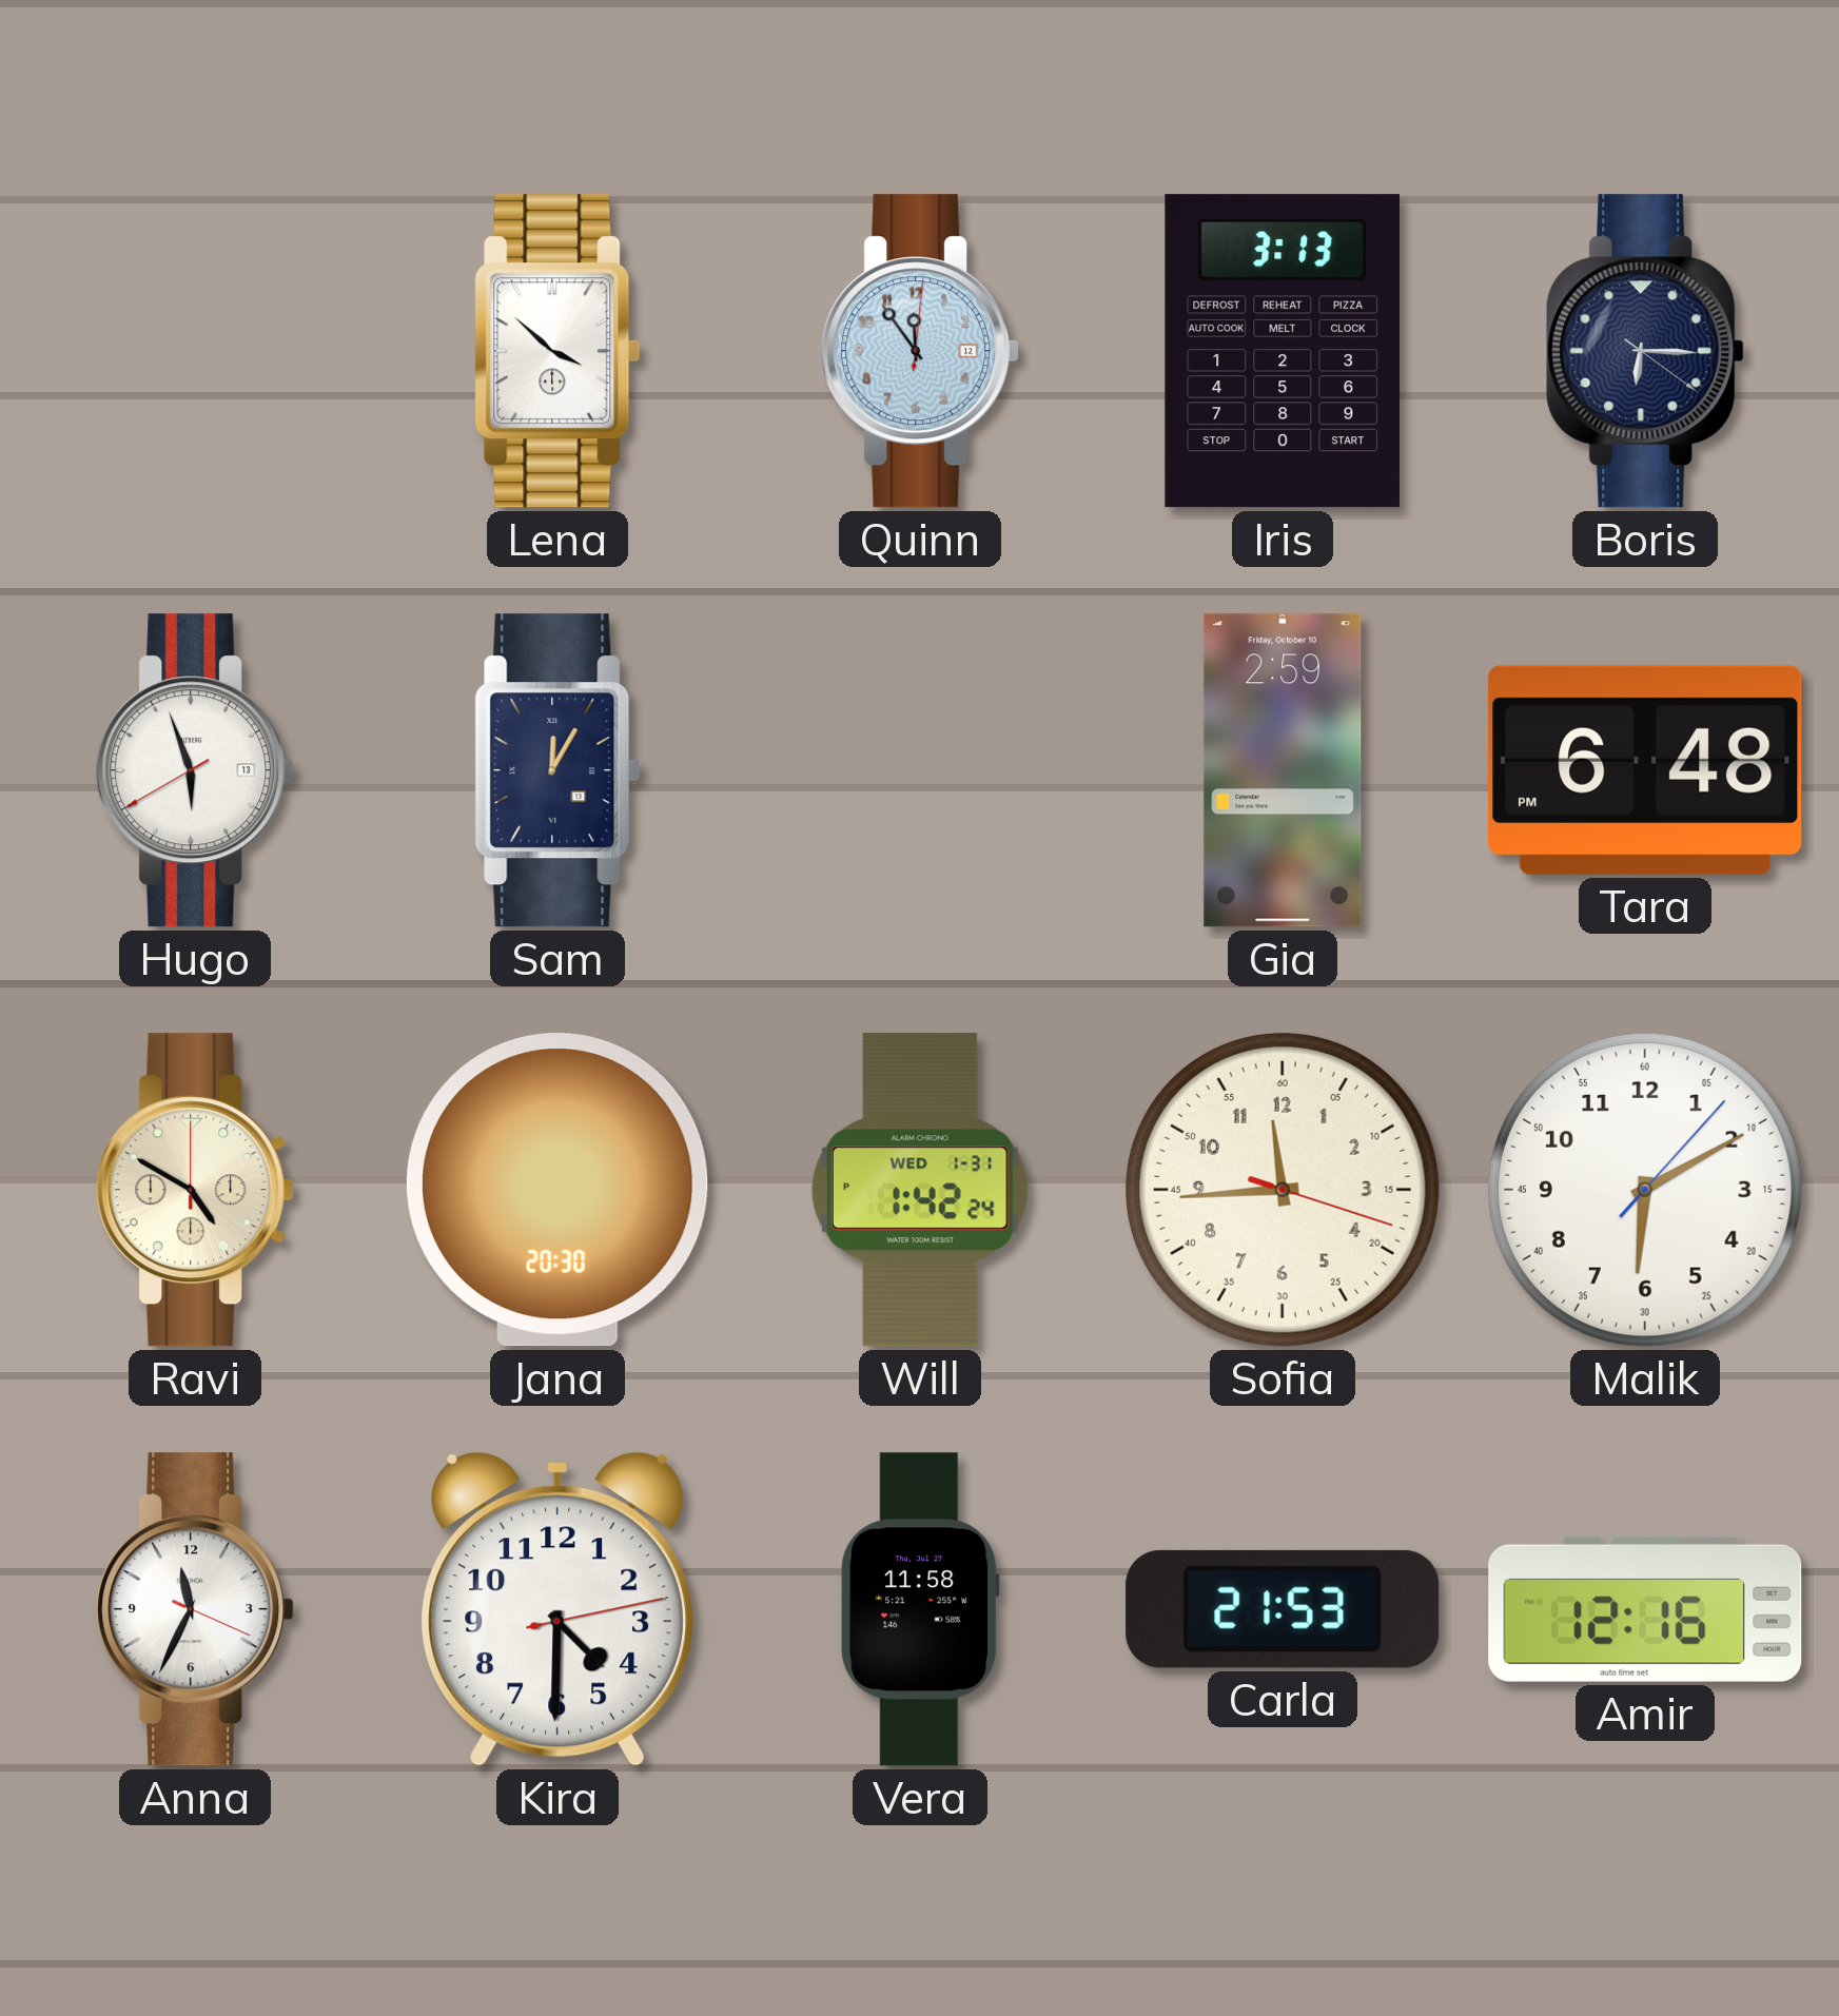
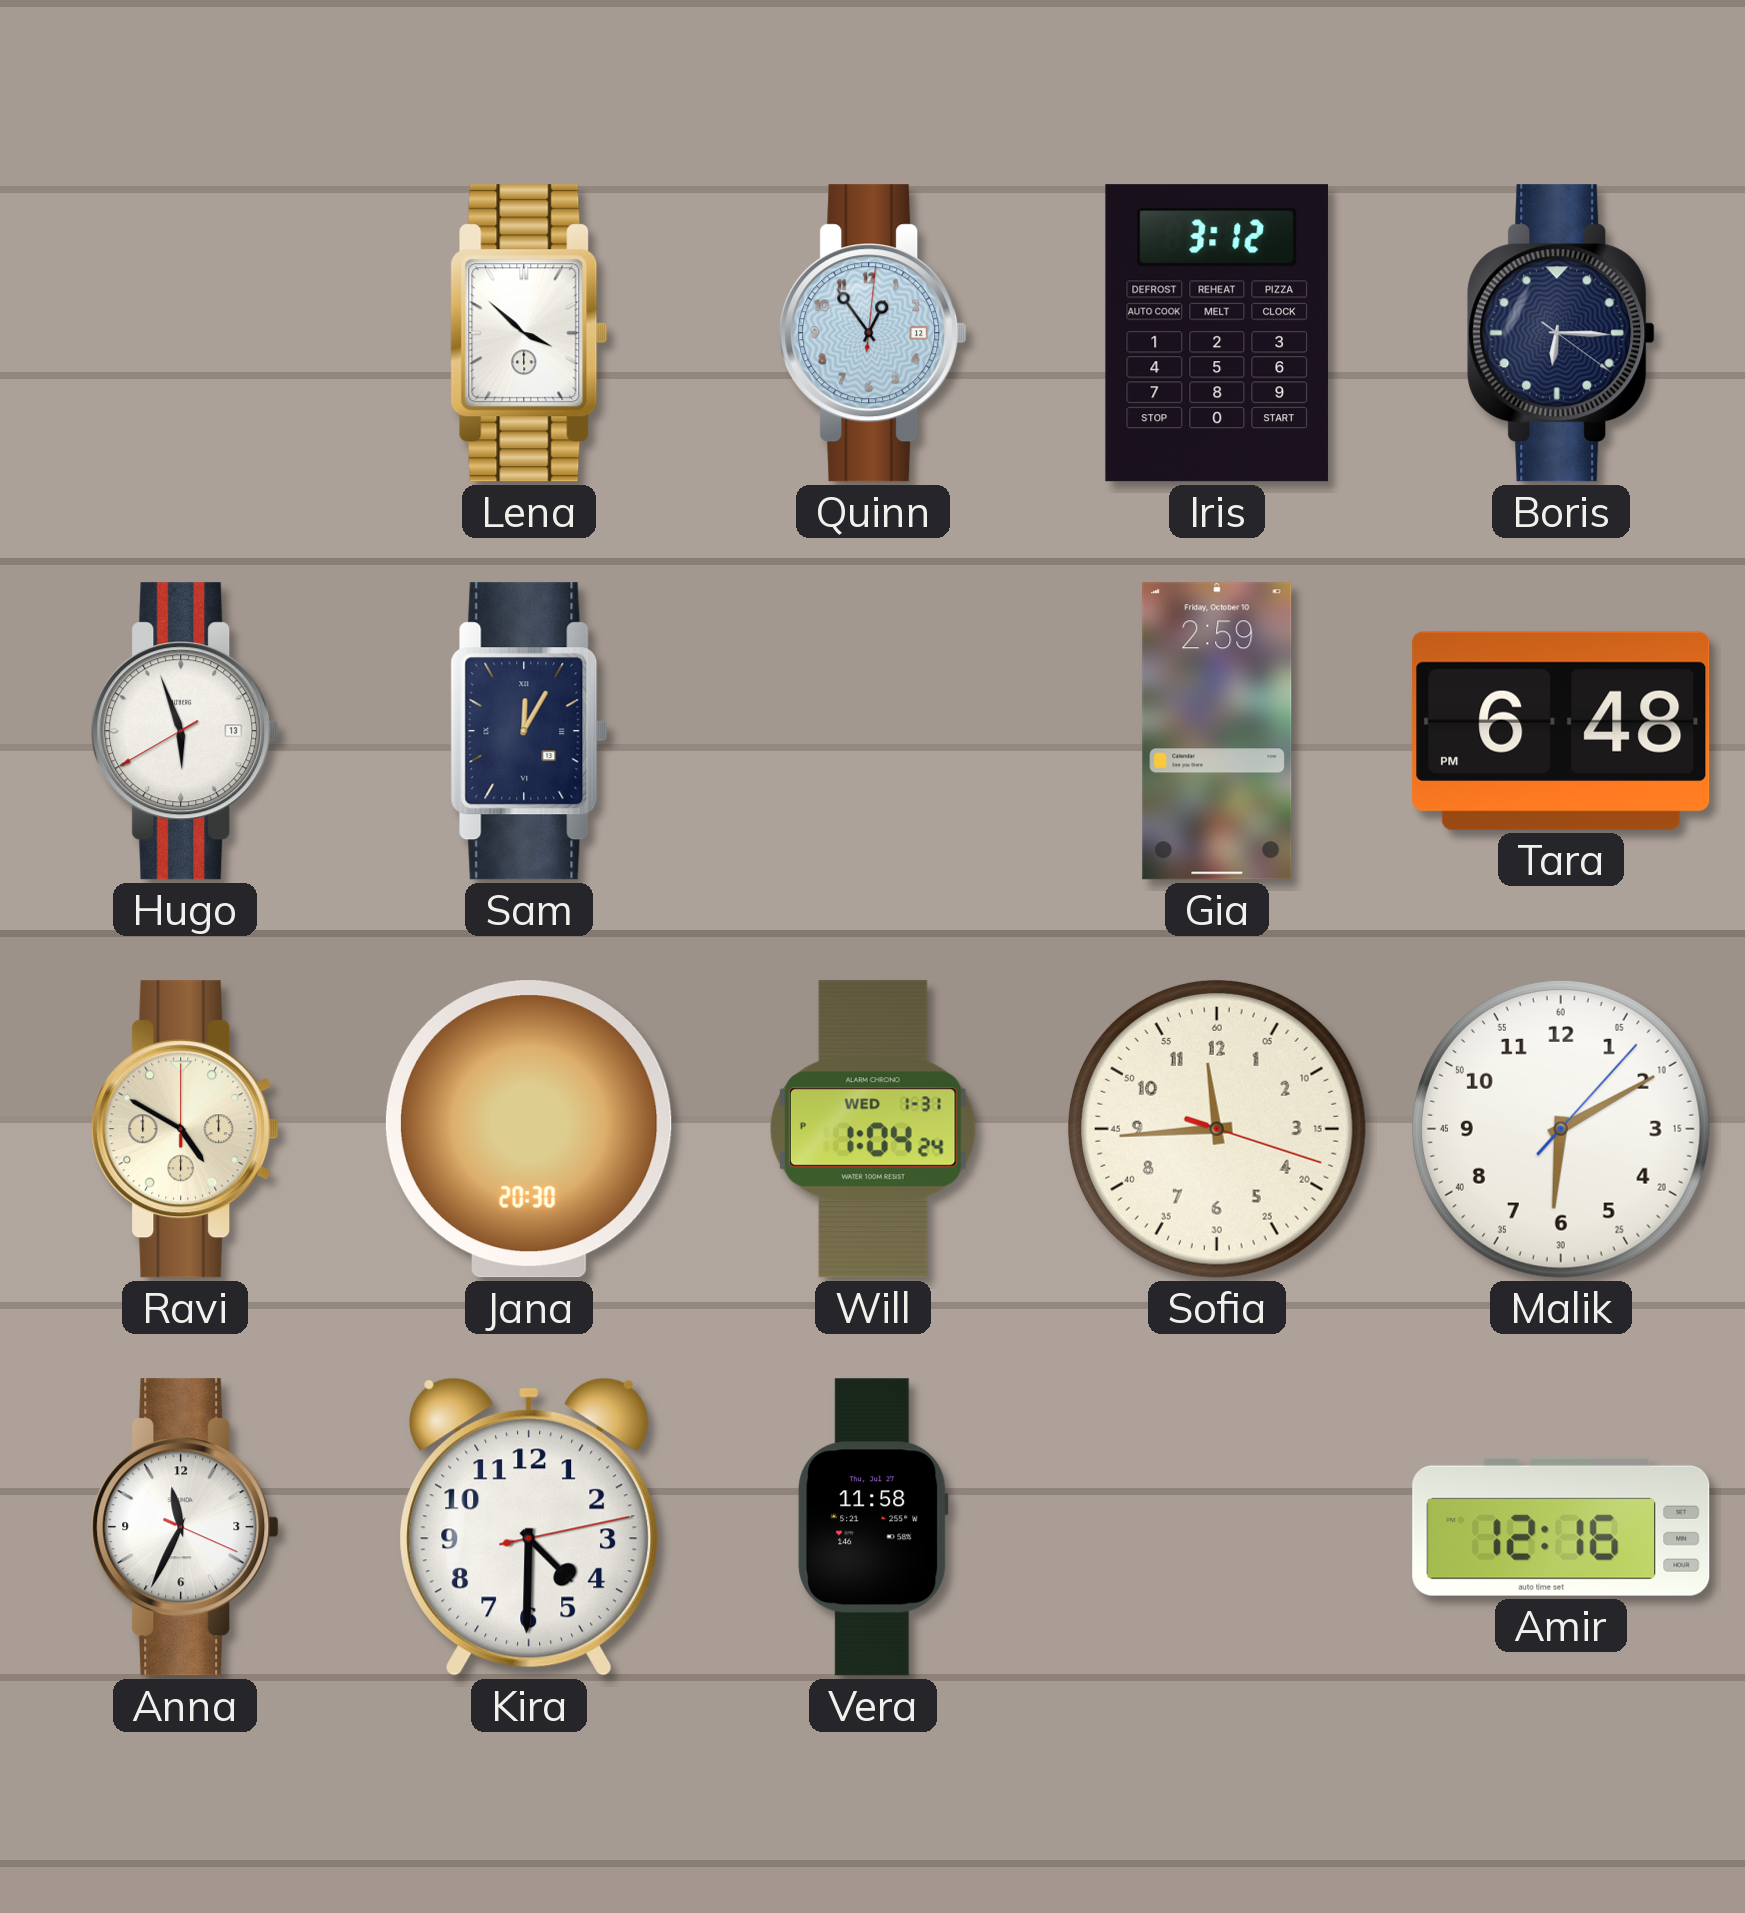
Quinn: 11:54 -> 12:54
Iris: 3:13 -> 3:12
Will: 1:42 -> 1:04
Carla: 21:53 -> none
